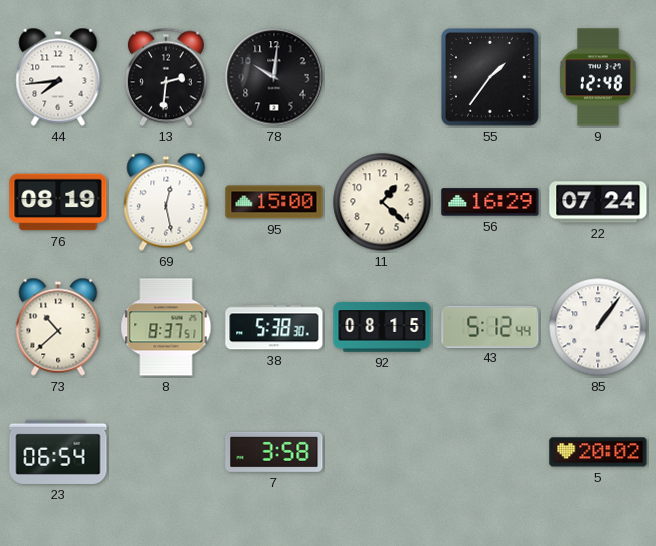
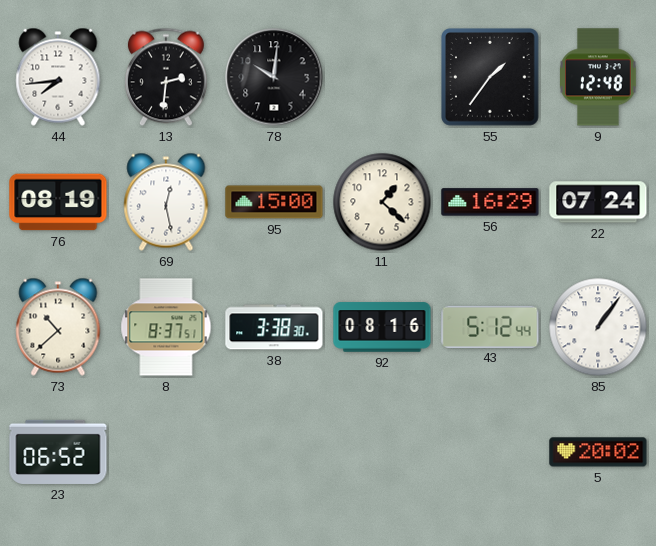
38: 5:38 -> 3:38
92: 08:15 -> 08:16
23: 06:54 -> 06:52
7: 3:58 -> none
